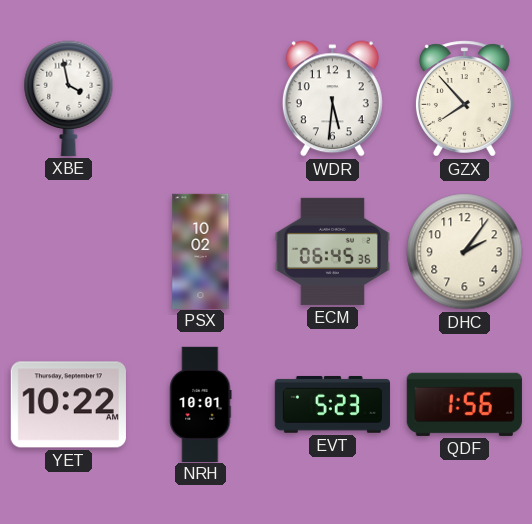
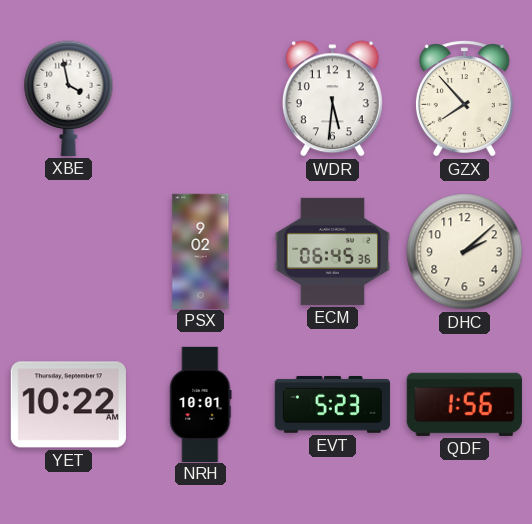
PSX: 10:02 -> 9:02
DHC: 2:06 -> 2:08
